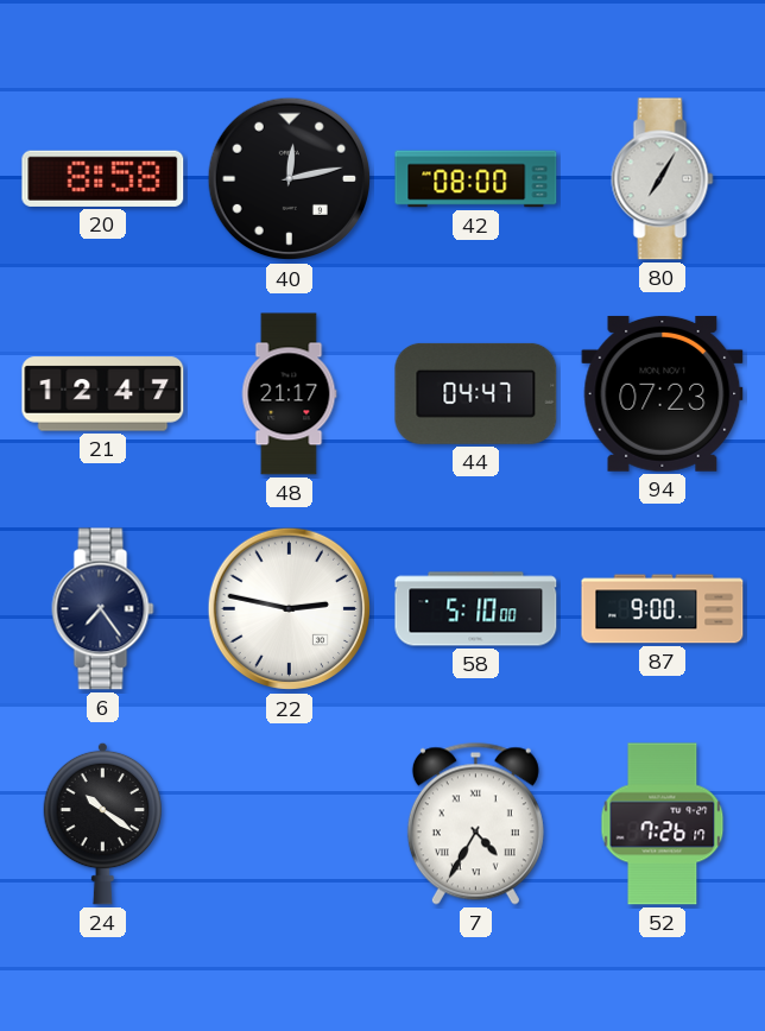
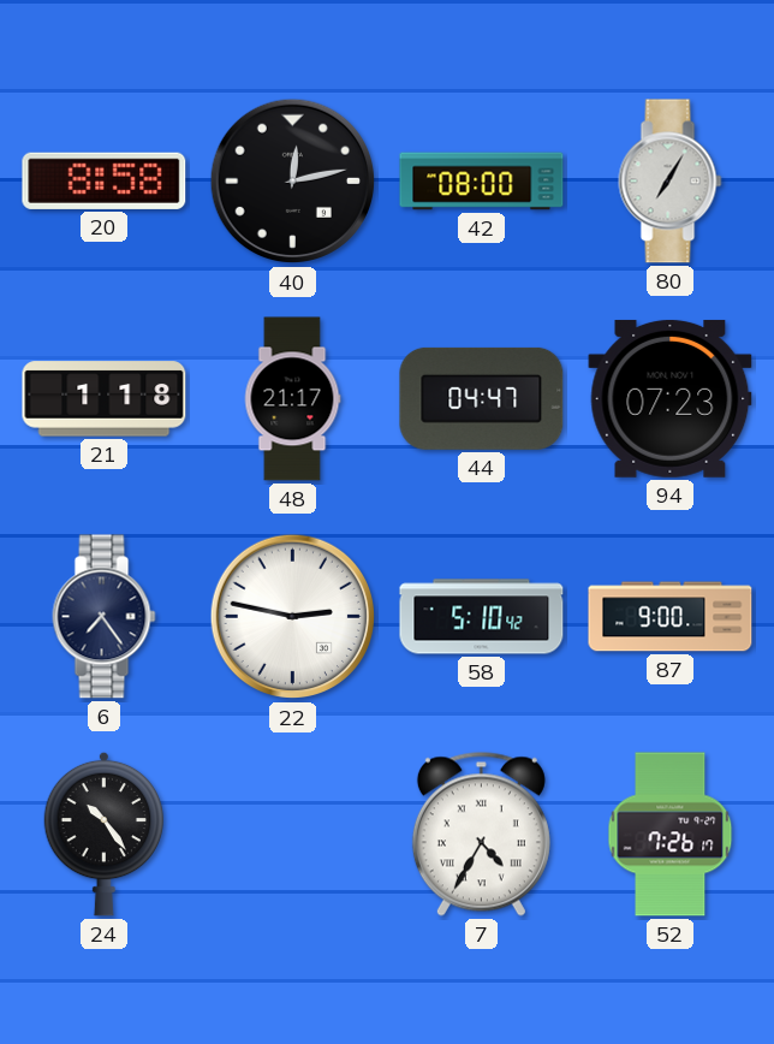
21: 12:47 -> 1:18
58: 5:10:00 -> 5:10:42
24: 10:21 -> 10:24
